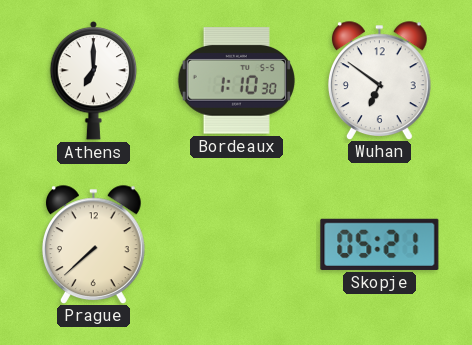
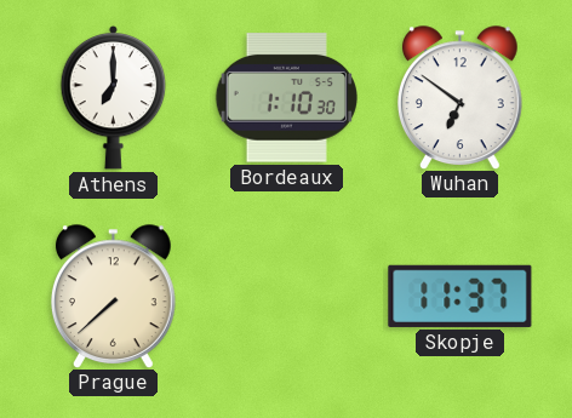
Skopje: 05:21 -> 11:37
